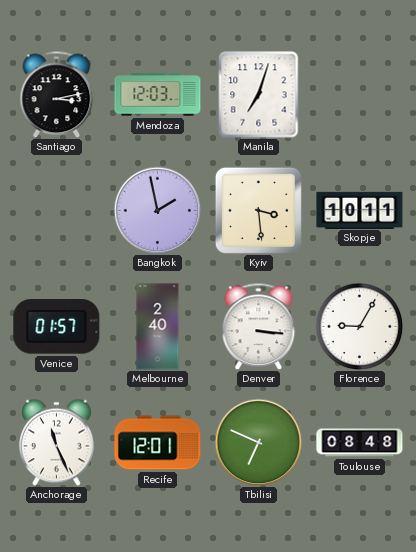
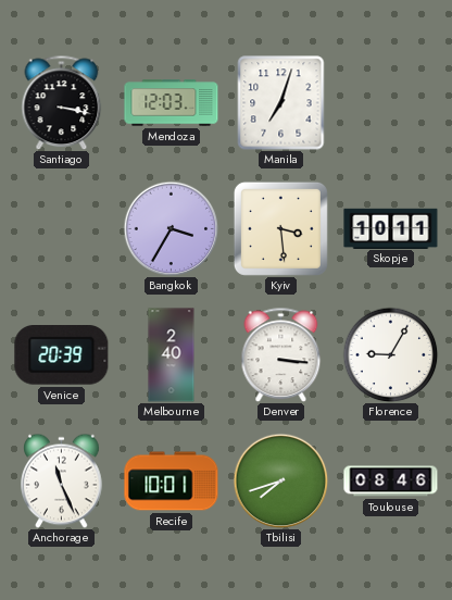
Santiago: 3:13 -> 3:17
Bangkok: 1:58 -> 3:35
Venice: 01:57 -> 20:39
Recife: 12:01 -> 10:01
Tbilisi: 6:49 -> 7:42
Toulouse: 08:48 -> 08:46
